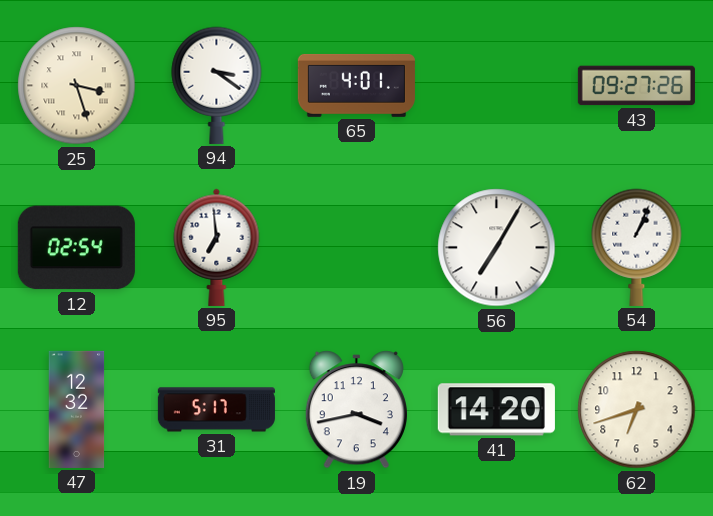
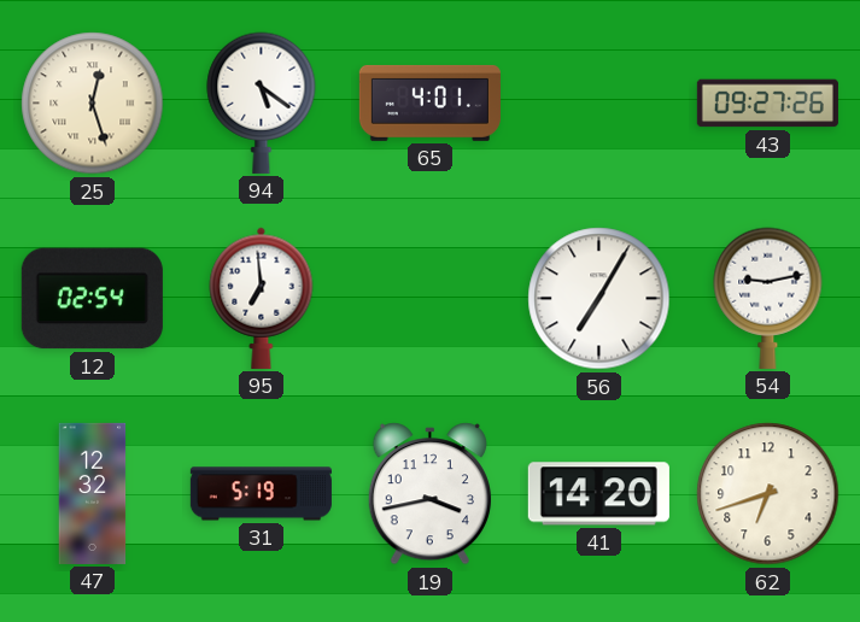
25: 3:27 -> 12:27
94: 3:21 -> 5:21
54: 1:04 -> 9:13
31: 5:17 -> 5:19
